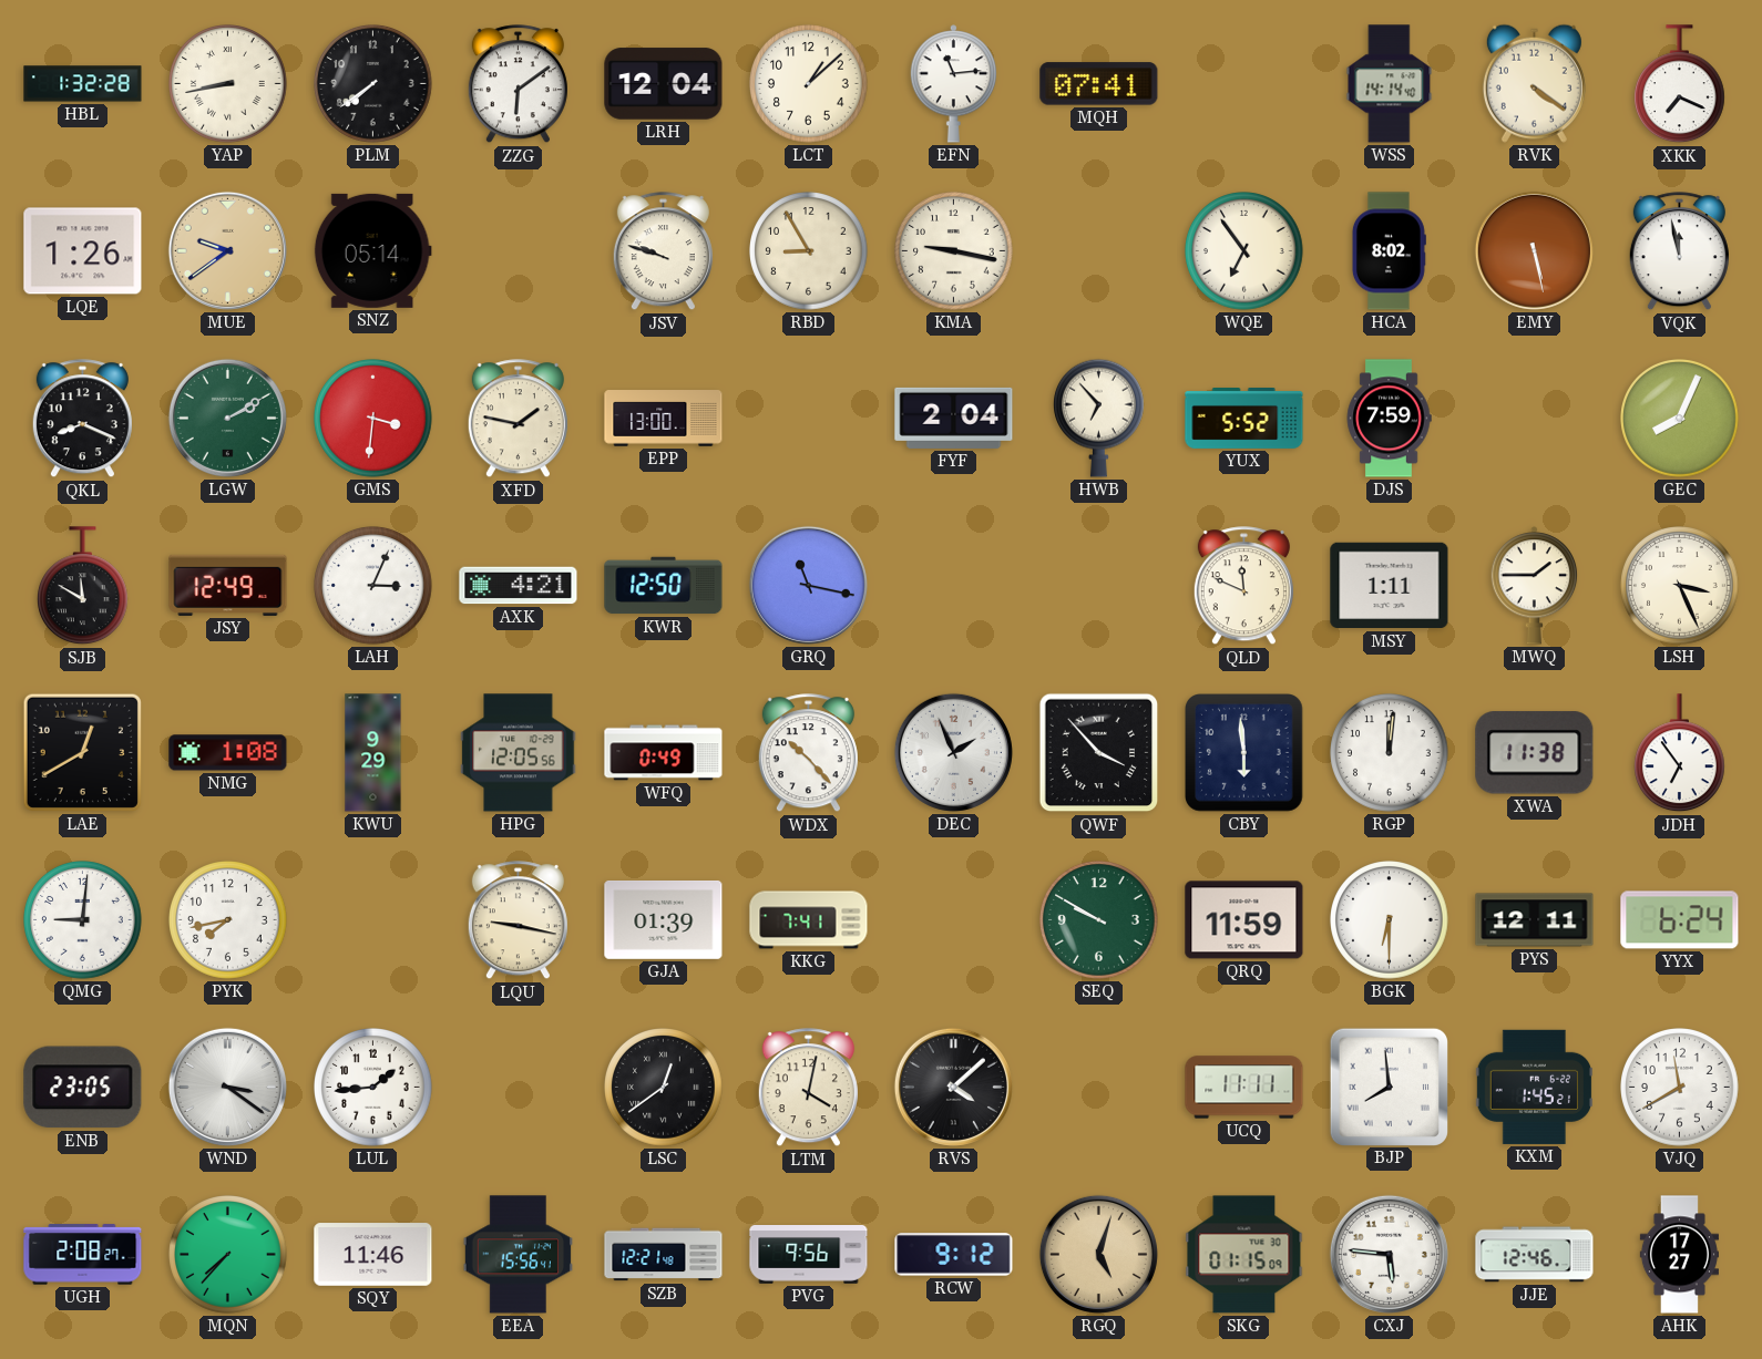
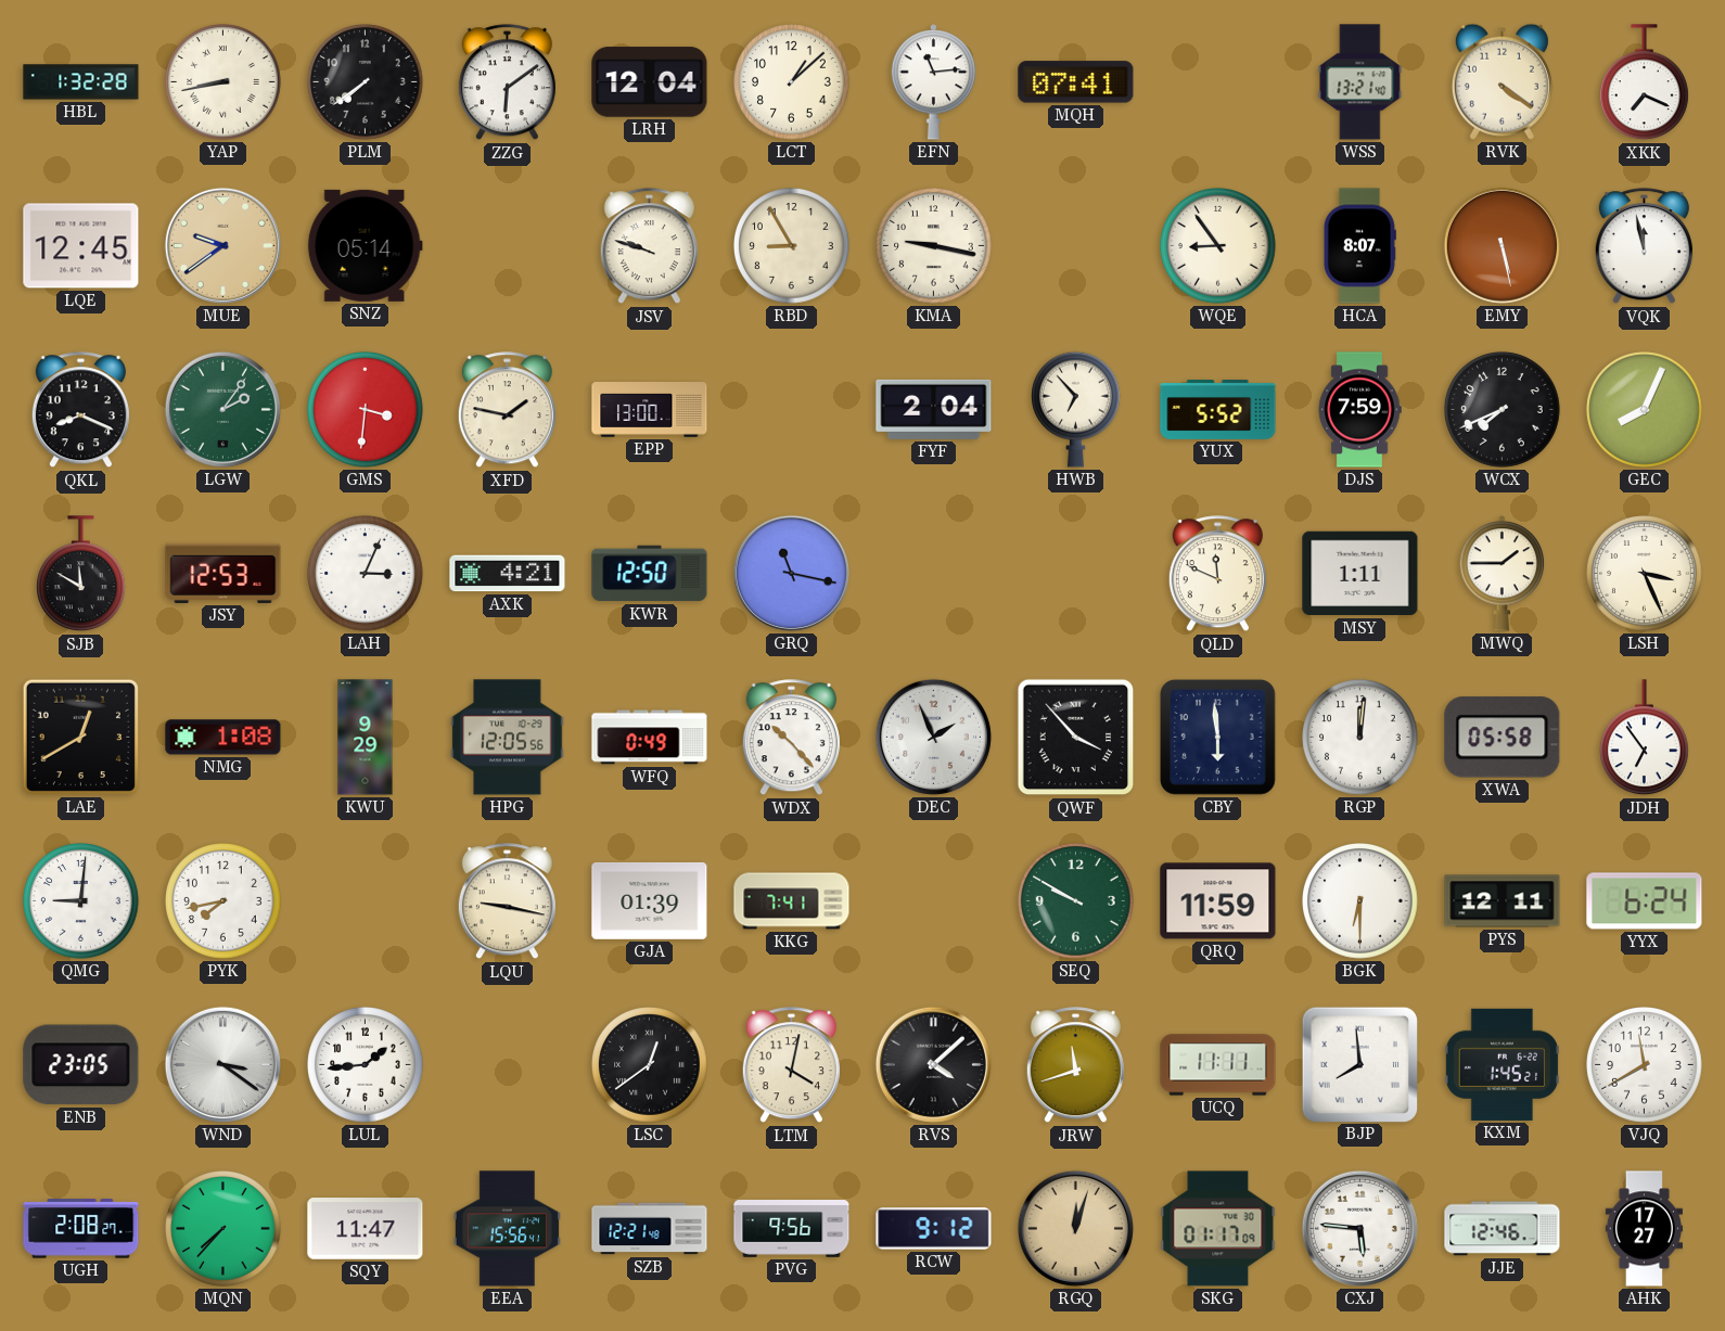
WSS: 14:14 -> 13:21
LQE: 1:26 -> 12:45
WQE: 6:54 -> 8:54
HCA: 8:02 -> 8:07
LGW: 2:10 -> 2:06
WCX: none -> 7:41
JSY: 12:49 -> 12:53
XWA: 11:38 -> 05:58
JRW: none -> 11:42
SQY: 11:46 -> 11:47
RGQ: 5:03 -> 12:03
SKG: 01:15 -> 01:17
